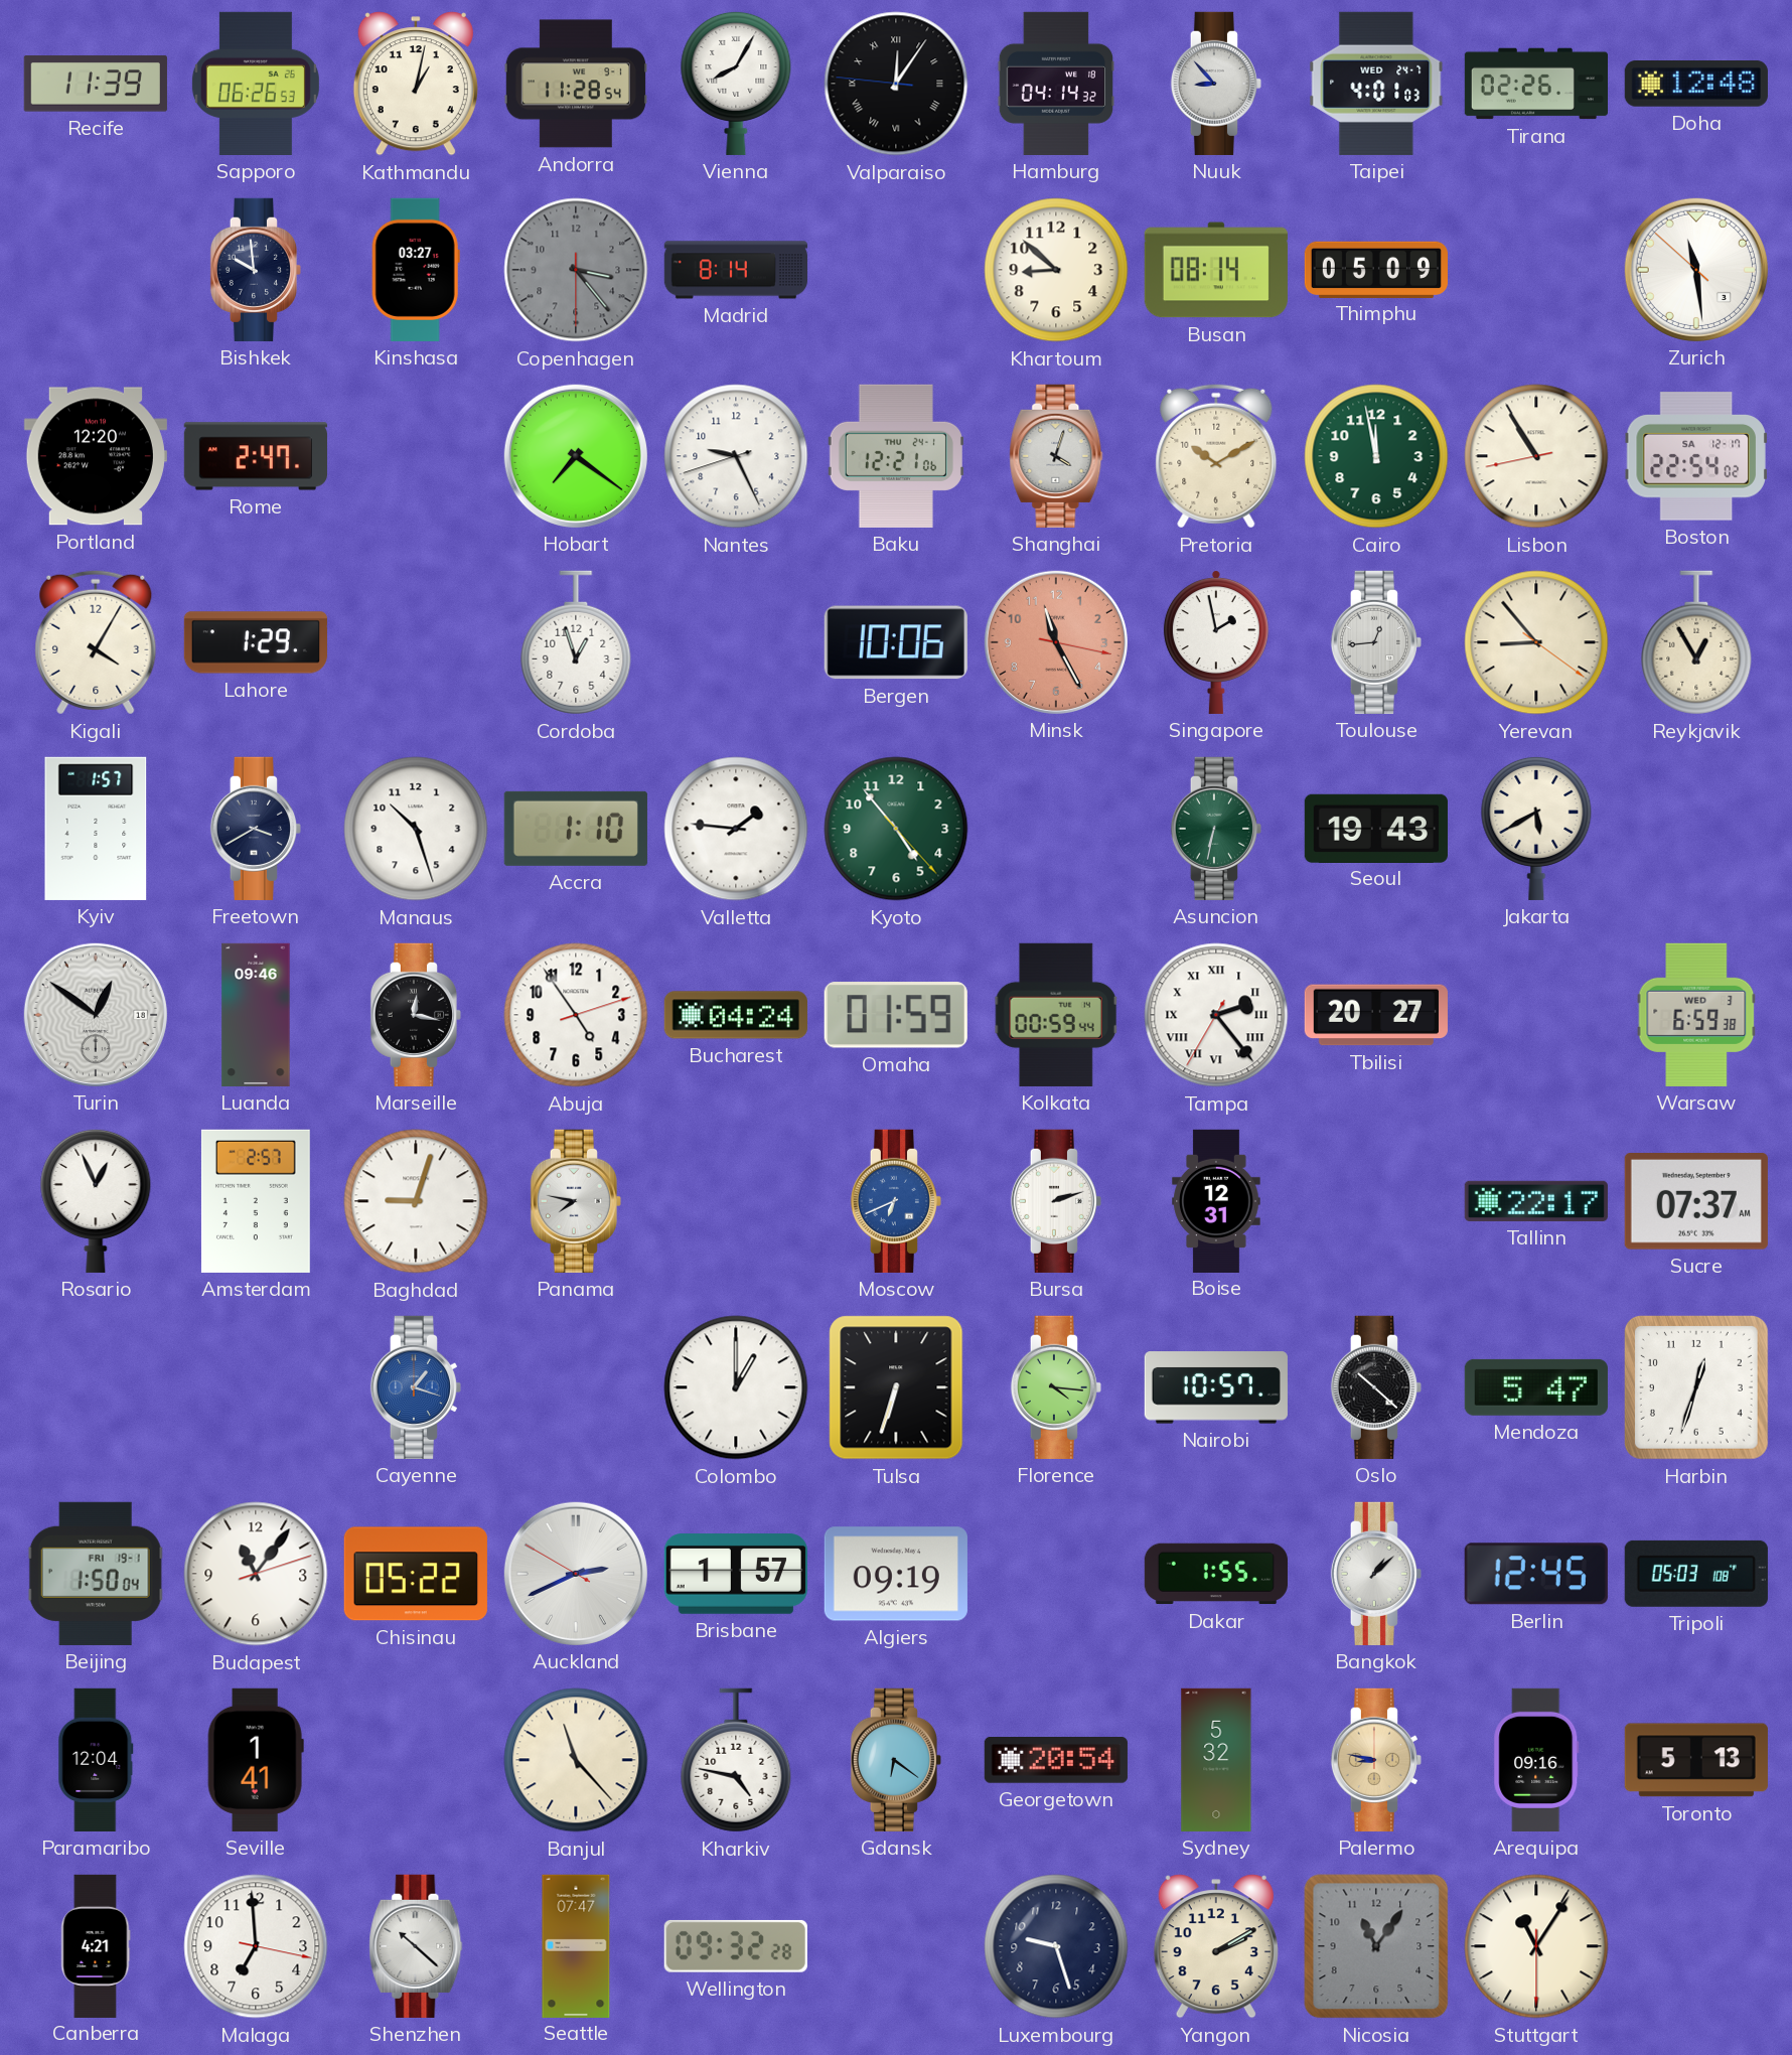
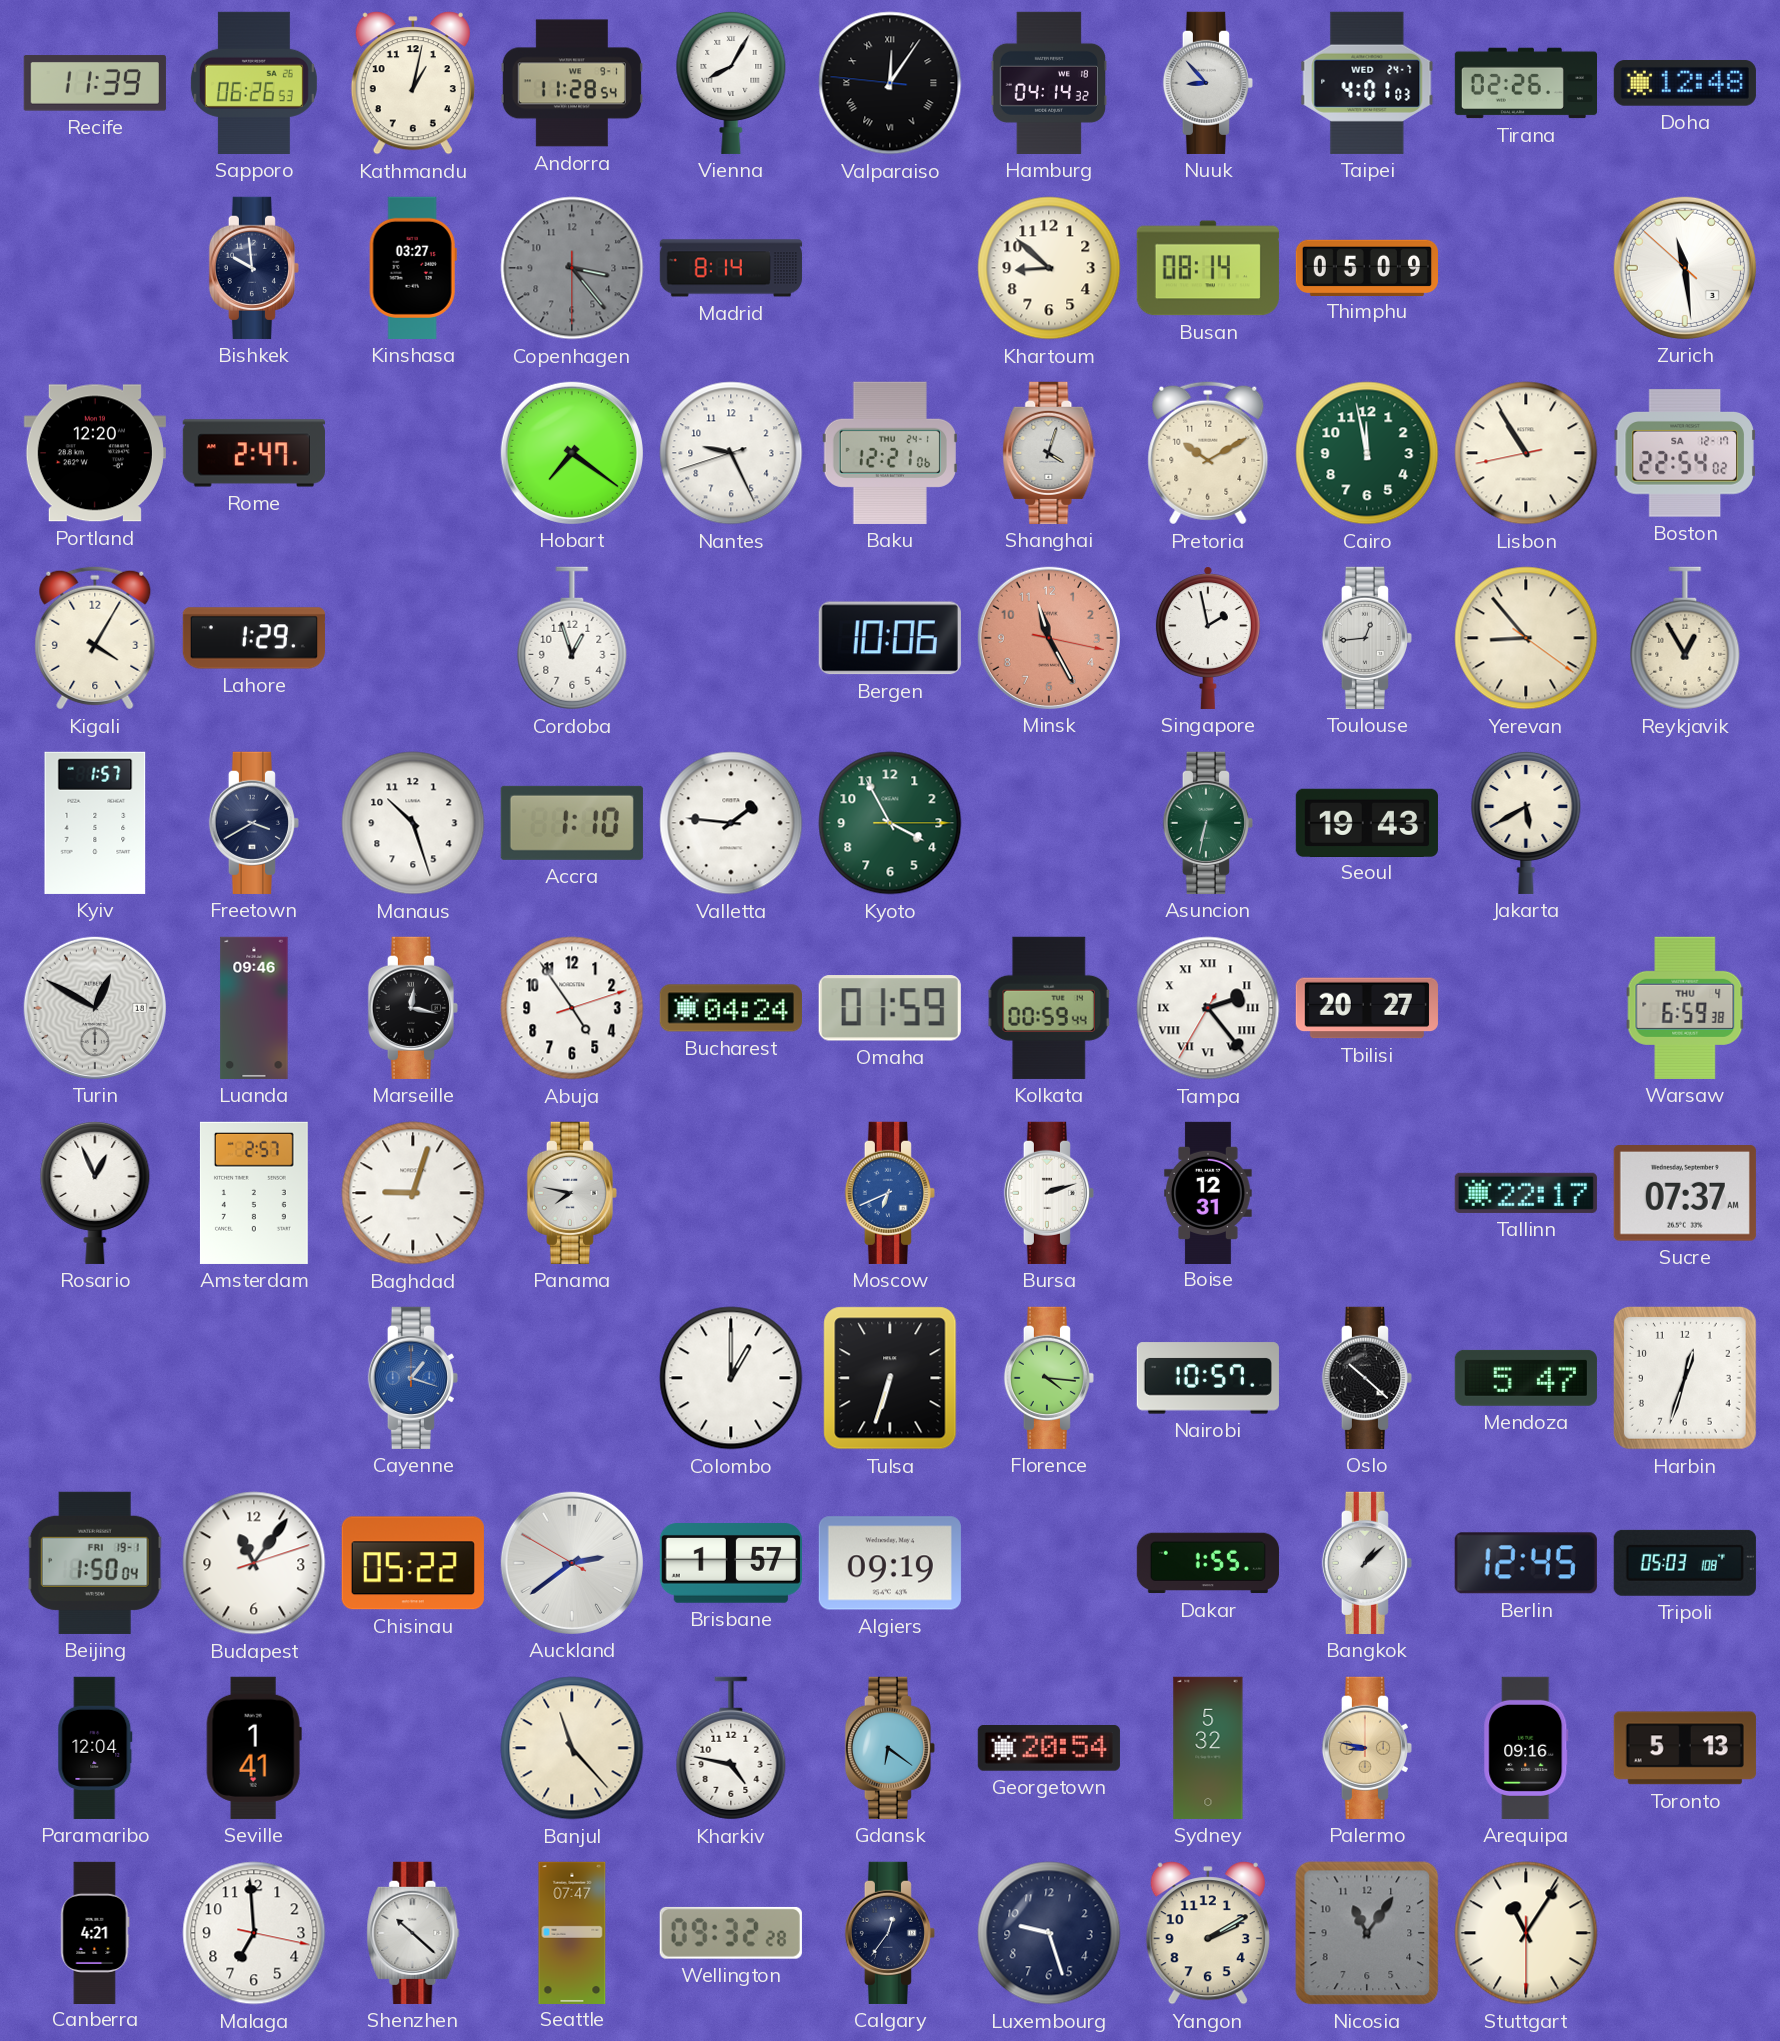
Kyoto: 4:53 -> 3:55
Turin: 12:51 -> 12:50
Warsaw date: WED 3 -> THU 4
Auckland: 2:40 -> 2:38
Calgary: none -> 12:36
